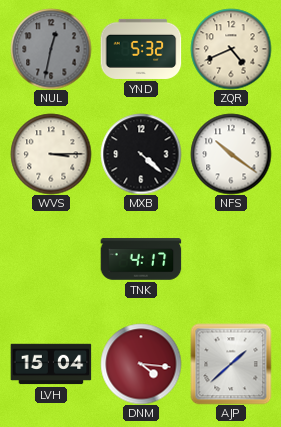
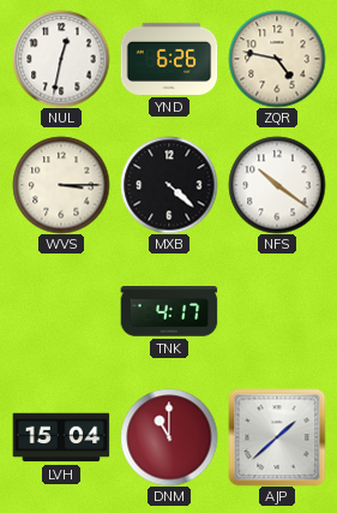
NUL dial: grey -> white
YND: 5:32 -> 6:26
ZQR: 4:41 -> 4:47
DNM: 4:16 -> 11:00
